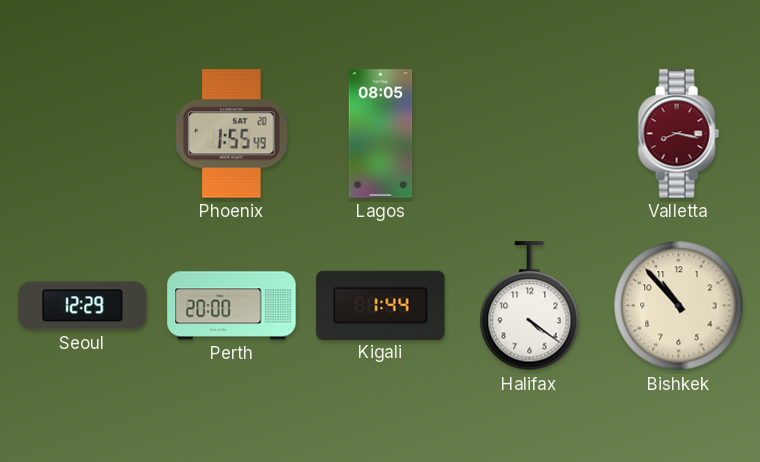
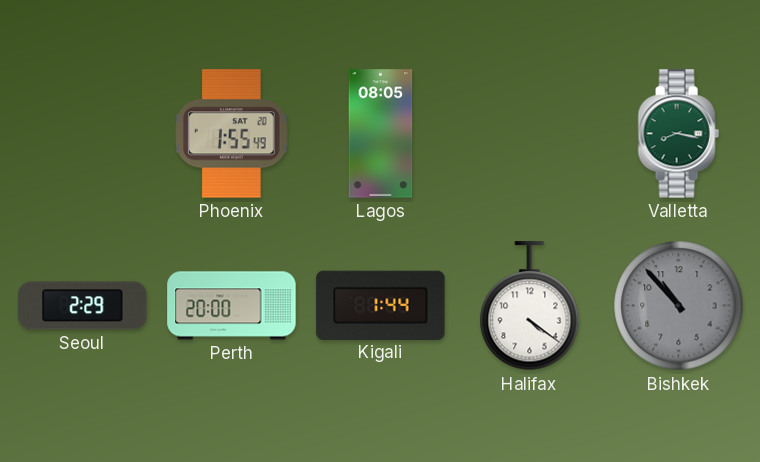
Valletta dial: burgundy -> green
Seoul: 12:29 -> 2:29
Bishkek dial: cream -> grey
